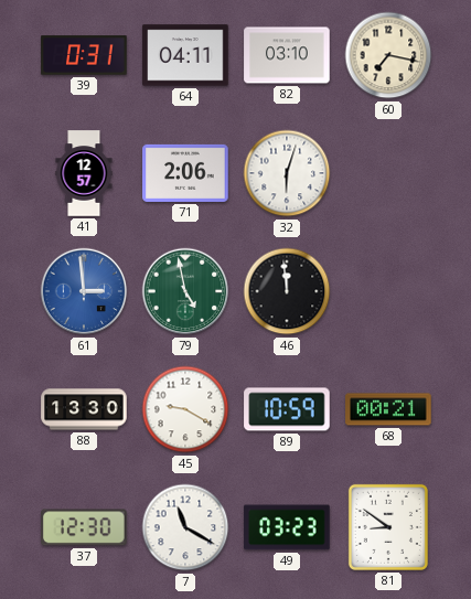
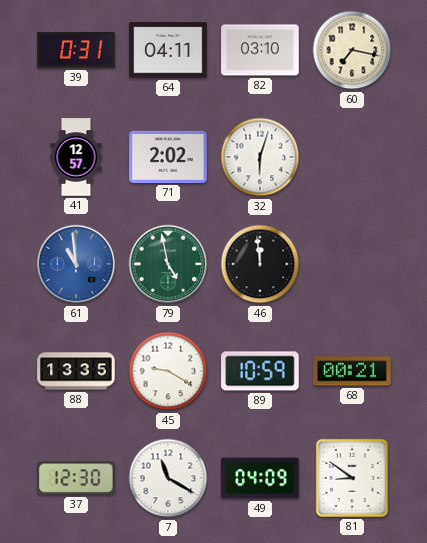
71: 2:06 -> 2:02
61: 2:59 -> 10:59
88: 13:30 -> 13:35
49: 03:23 -> 04:09
